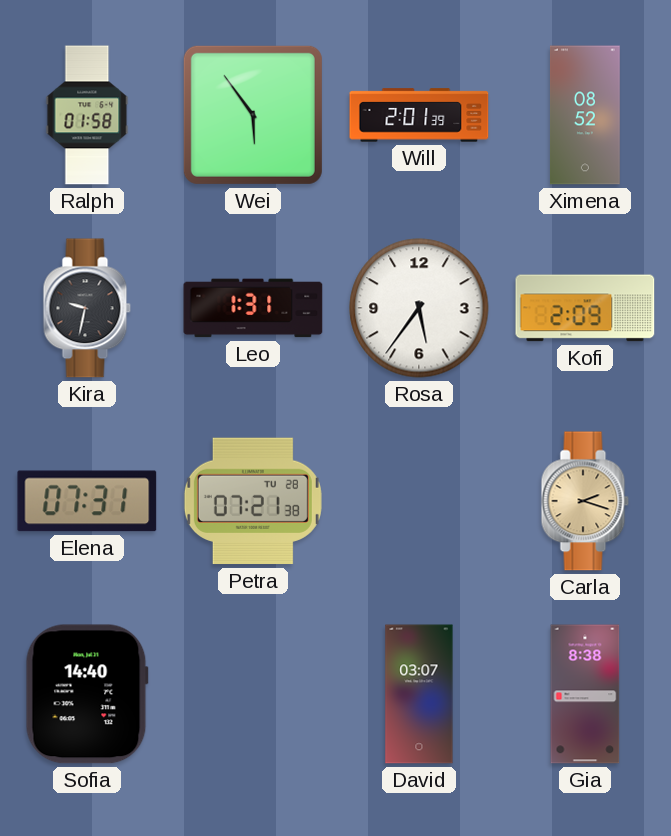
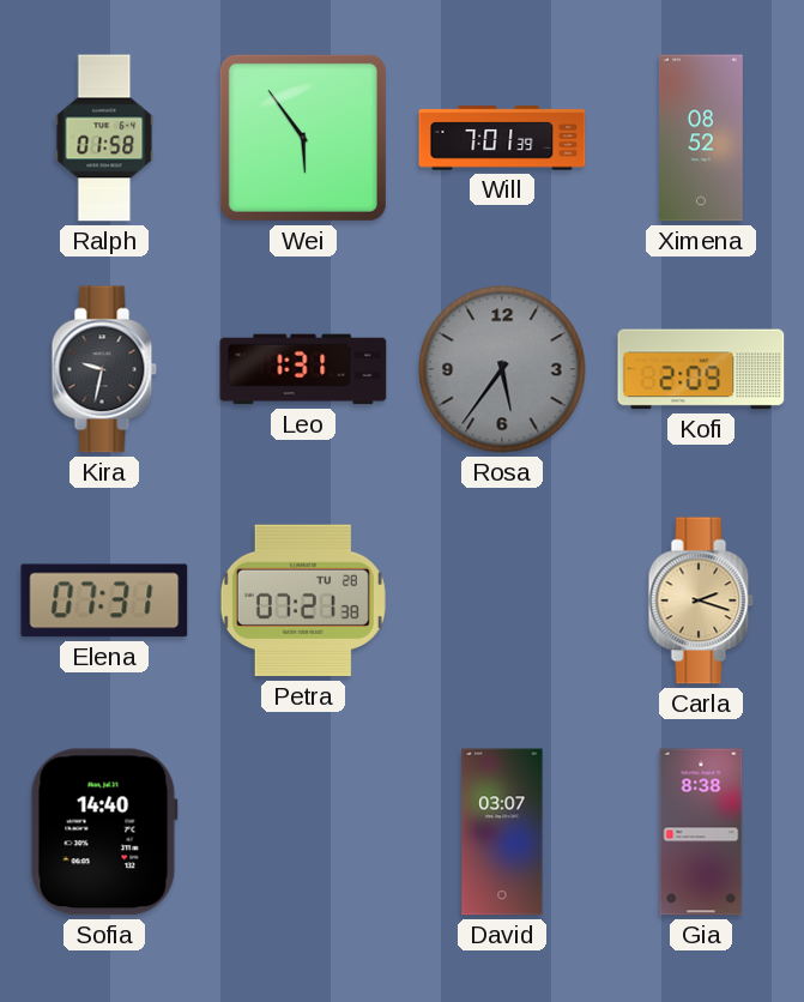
Will: 2:01 -> 7:01
Rosa dial: white -> grey
